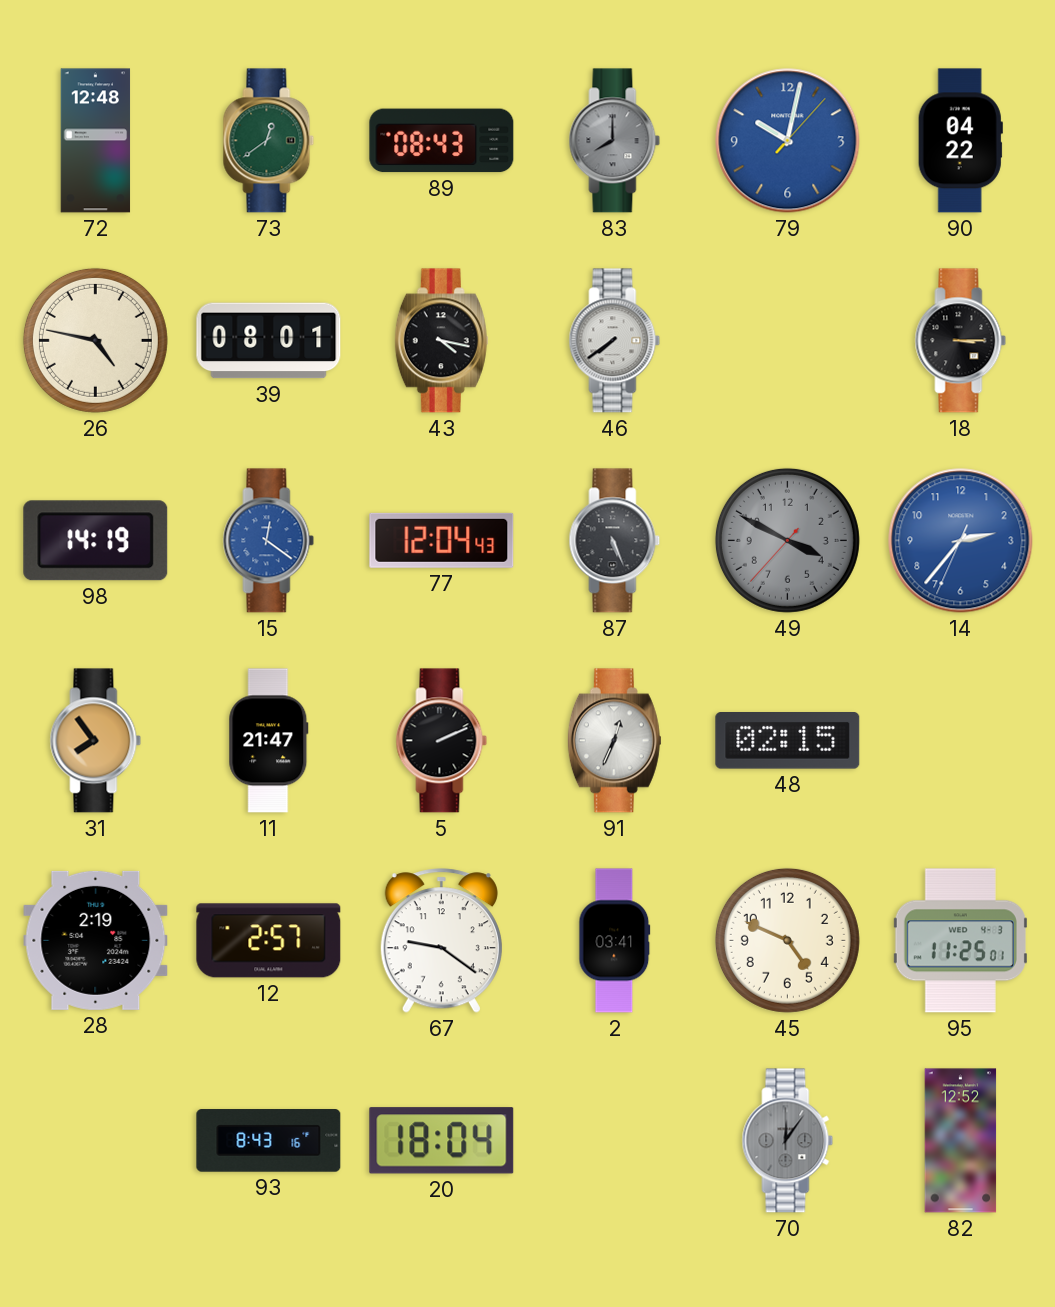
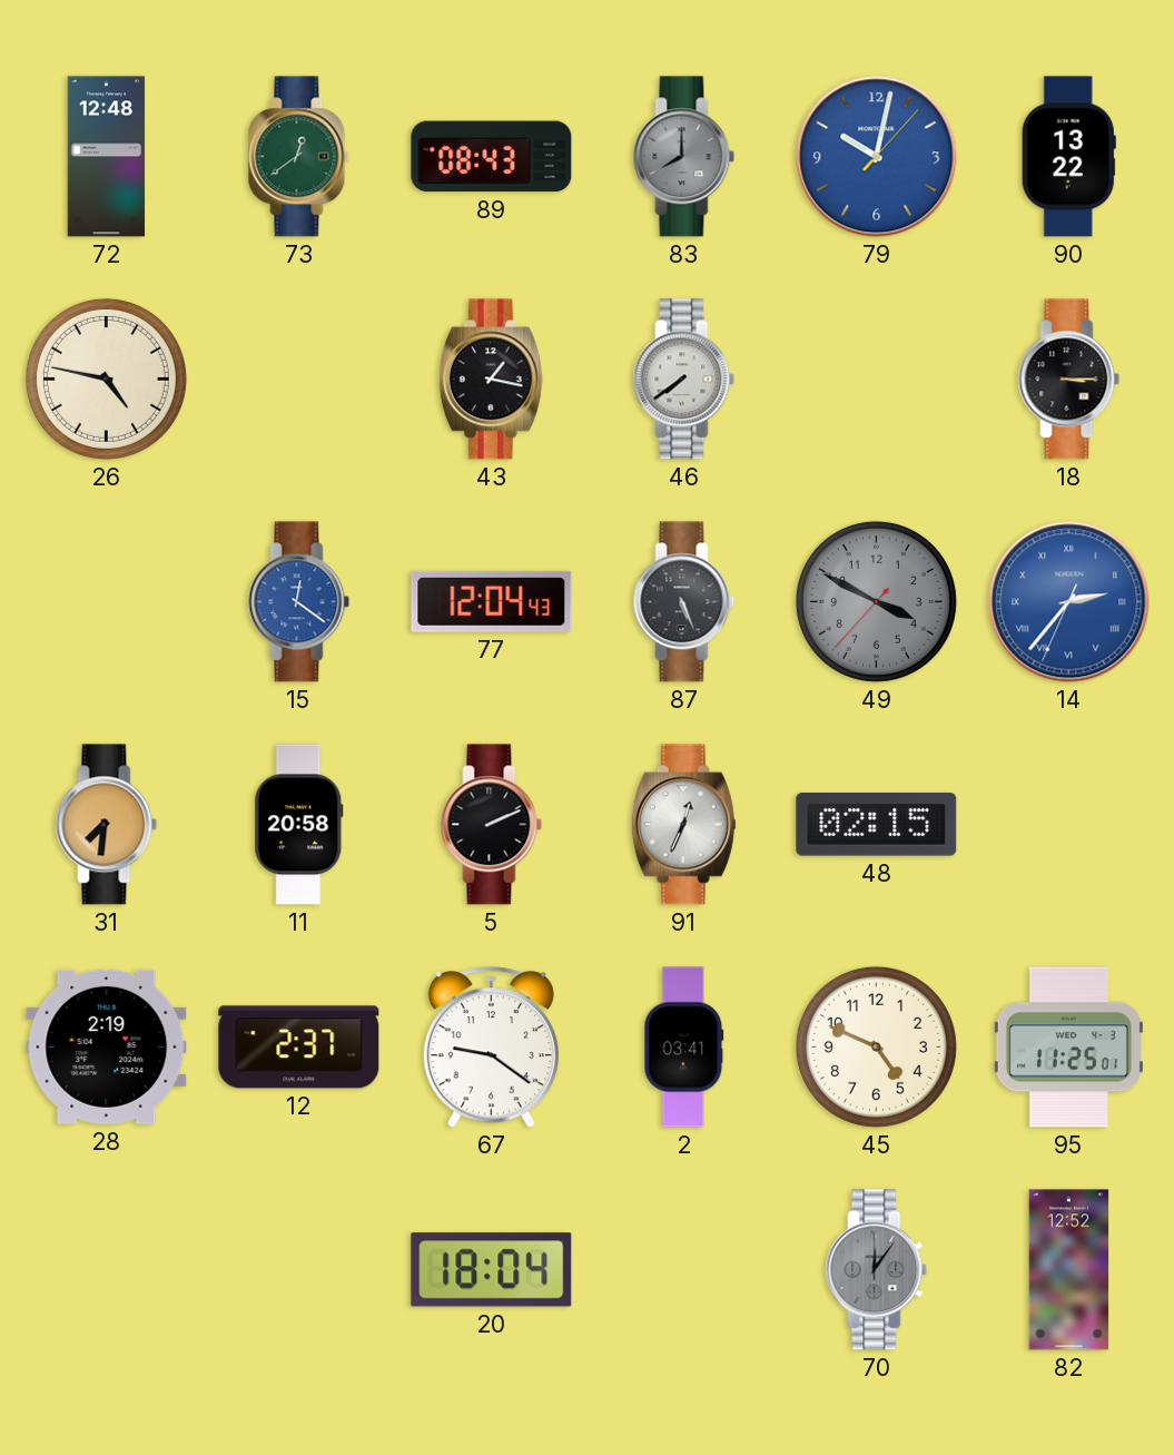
90: 04:22 -> 13:22
39: 08:01 -> none
43: 4:17 -> 1:17
98: 14:19 -> none
14 numerals: Arabic -> Roman
31: 7:54 -> 7:31
11: 21:47 -> 20:58
12: 2:57 -> 2:37
93: 8:43 -> none
